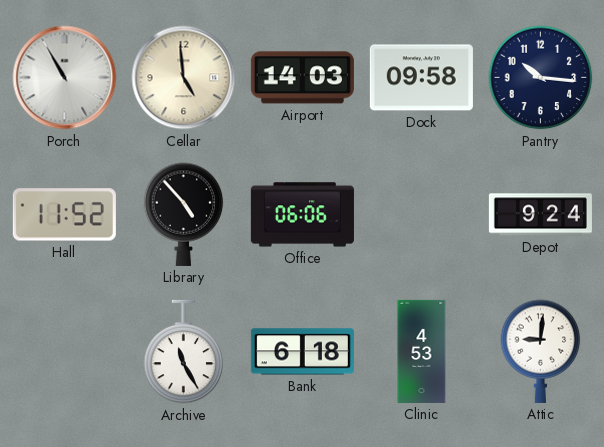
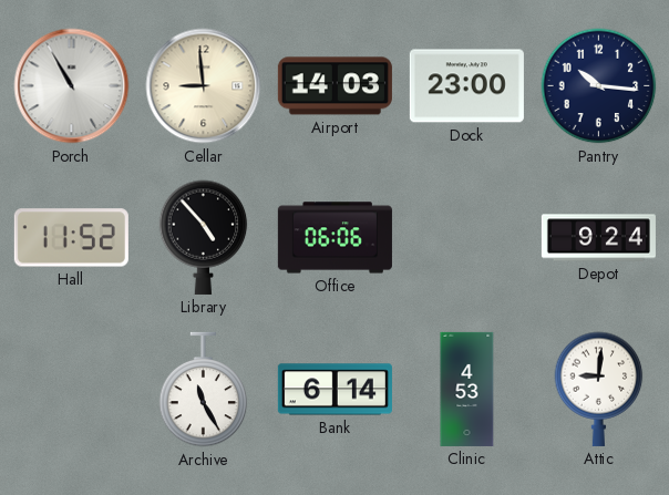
Cellar: 4:59 -> 8:59
Dock: 09:58 -> 23:00
Bank: 6:18 -> 6:14
